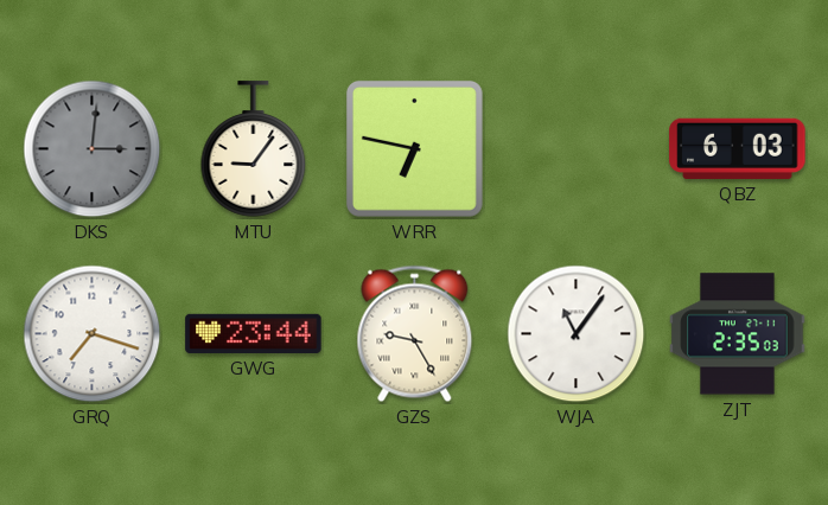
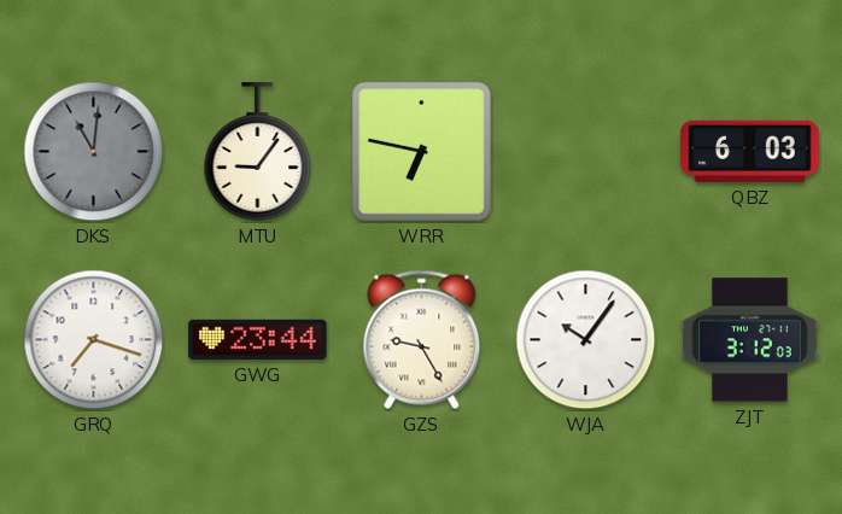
DKS: 3:01 -> 11:01
WJA: 11:06 -> 10:06
ZJT: 2:35 -> 3:12
